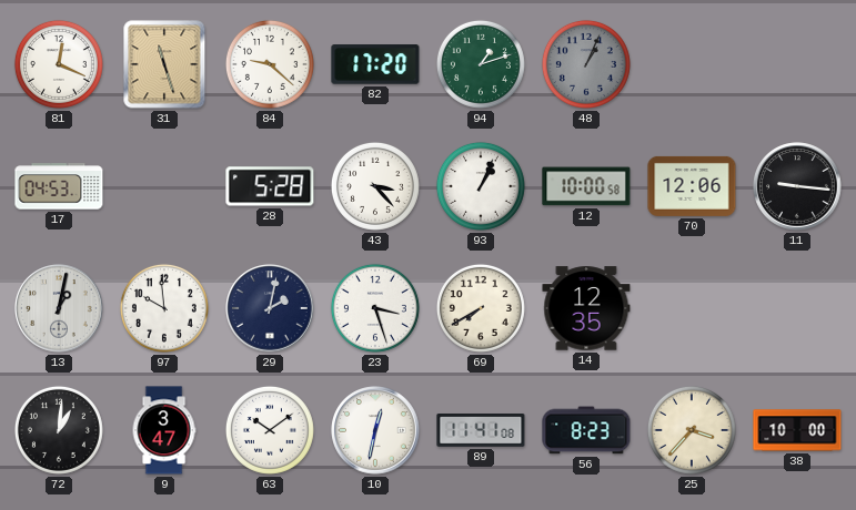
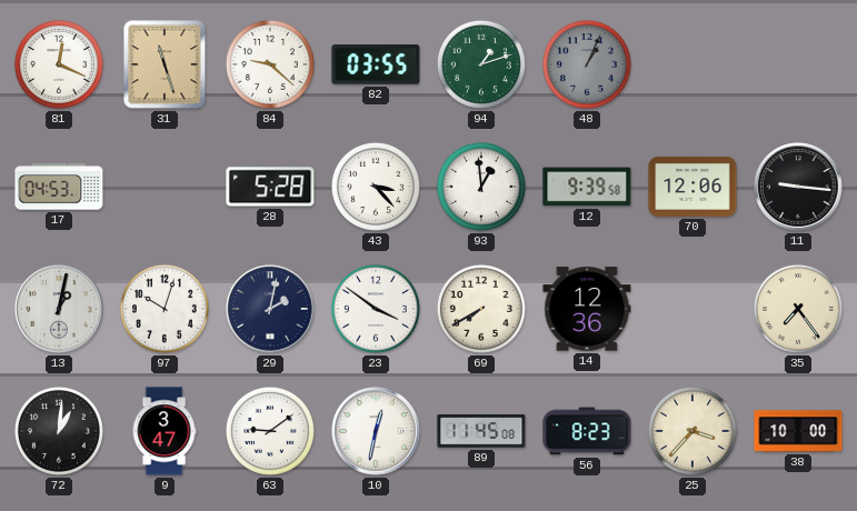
82: 17:20 -> 03:55
93: 1:04 -> 12:59
12: 10:00 -> 9:39
97: 9:59 -> 10:03
23: 3:27 -> 3:51
14: 12:35 -> 12:36
35: none -> 7:24
63: 10:09 -> 9:09
89: 11:41 -> 11:45
